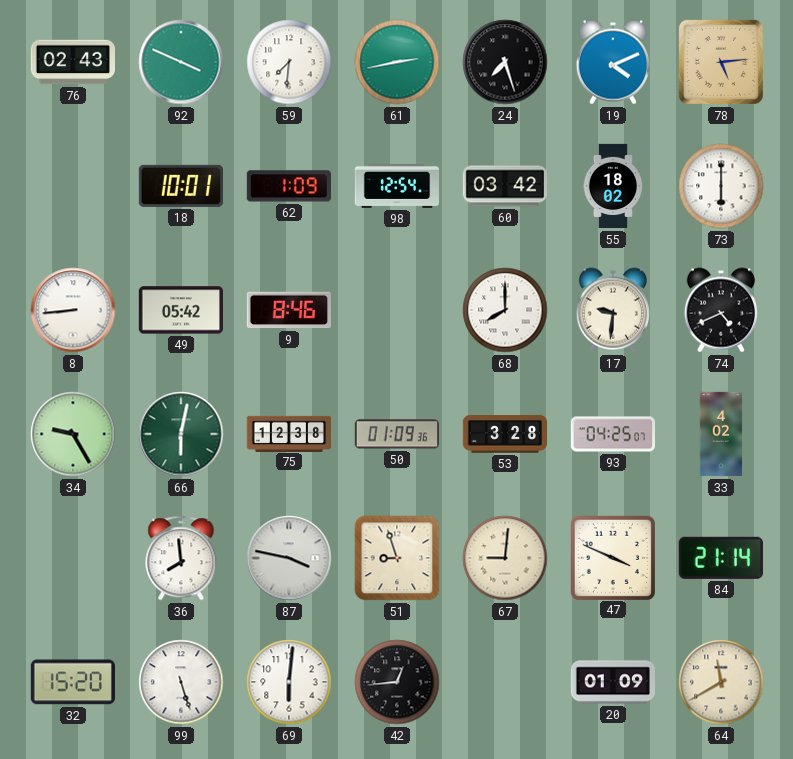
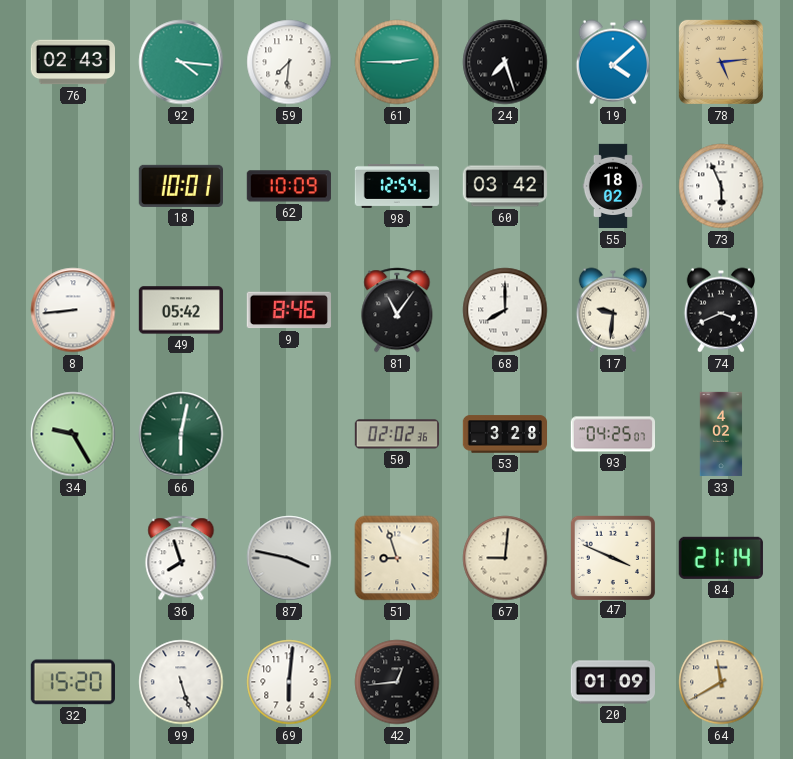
92: 3:49 -> 4:16
61: 2:43 -> 2:45
19: 4:11 -> 4:08
62: 1:09 -> 10:09
73: 6:00 -> 5:56
81: none -> 11:06
74: 4:41 -> 3:41
75: 12:38 -> none
50: 01:09 -> 02:02
36: 7:59 -> 7:57
